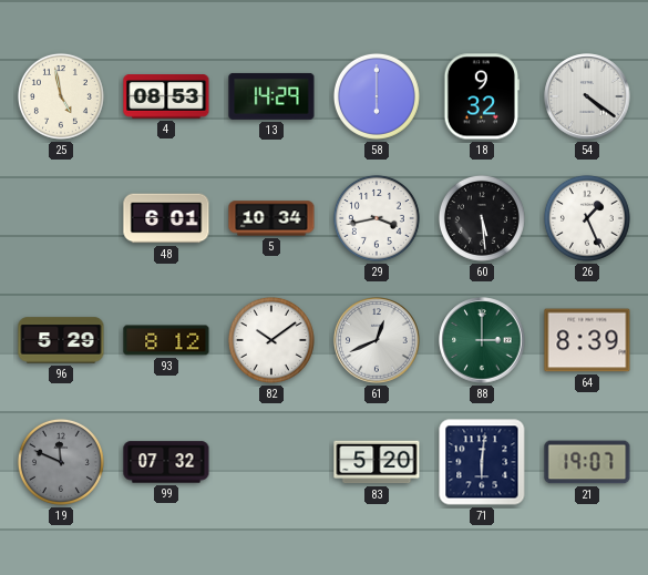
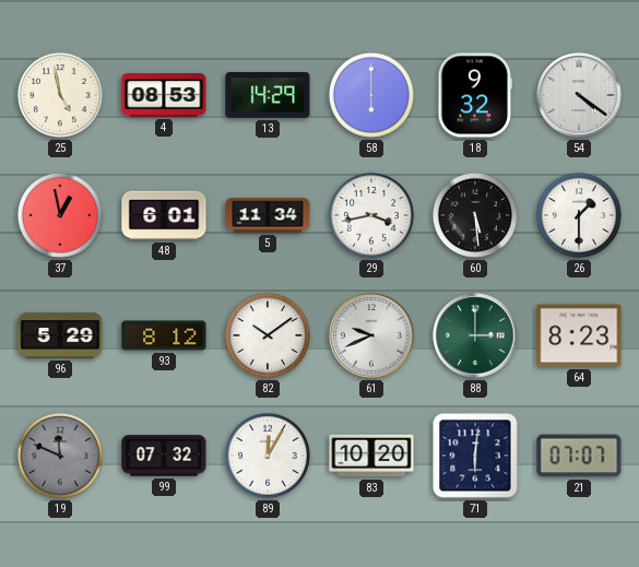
37: none -> 12:58
5: 10:34 -> 11:34
26: 1:26 -> 1:30
61: 12:41 -> 9:41
64: 8:39 -> 8:23
89: none -> 12:05
83: 5:20 -> 10:20
21: 19:07 -> 07:07
